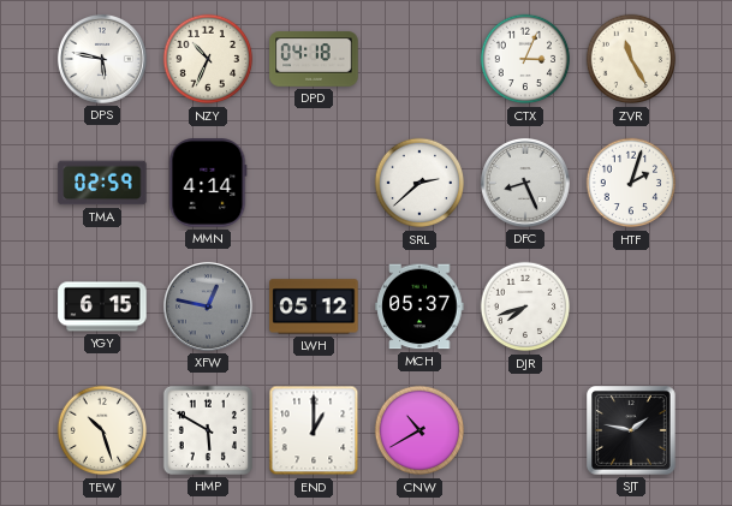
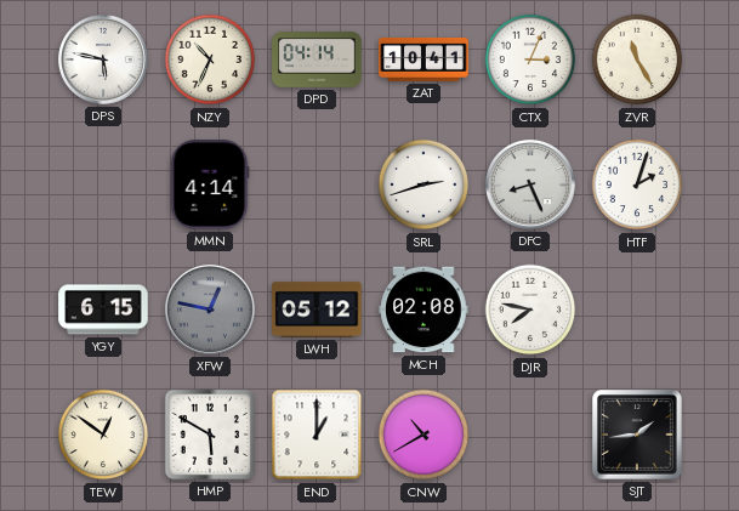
DPD: 04:18 -> 04:14
ZAT: none -> 10:41
TMA: 02:59 -> none
SRL: 2:38 -> 2:42
MCH: 05:37 -> 02:08
DJR: 7:42 -> 7:47
TEW: 10:27 -> 12:51
SJT: 1:47 -> 1:44
